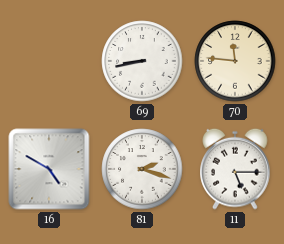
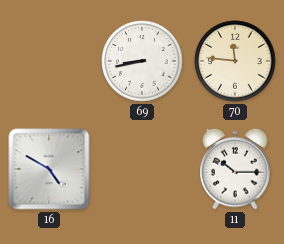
81: 2:18 -> none
11: 5:15 -> 10:15
